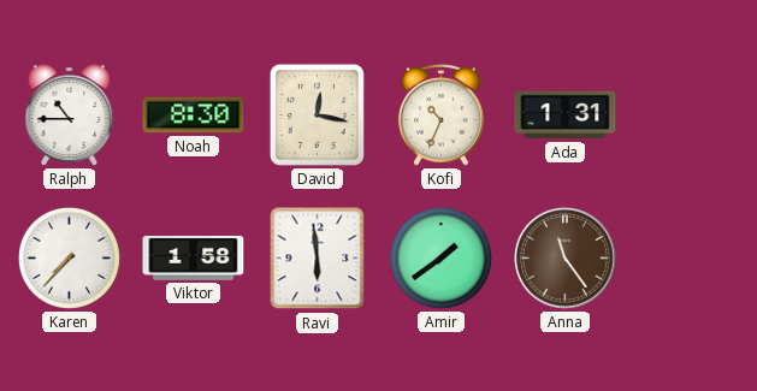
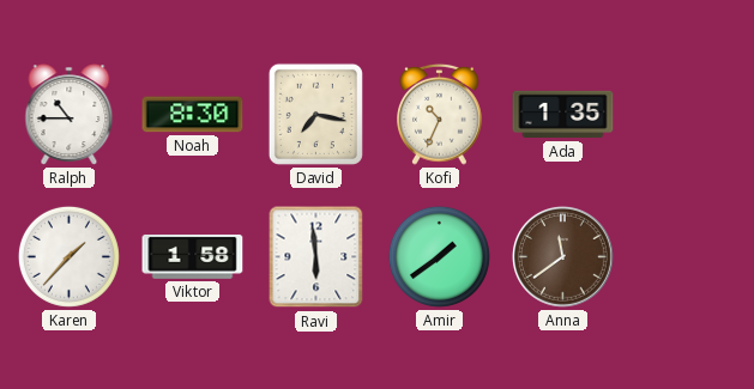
David: 12:17 -> 7:17
Ada: 1:31 -> 1:35
Karen: 7:37 -> 1:37
Anna: 11:24 -> 11:39
